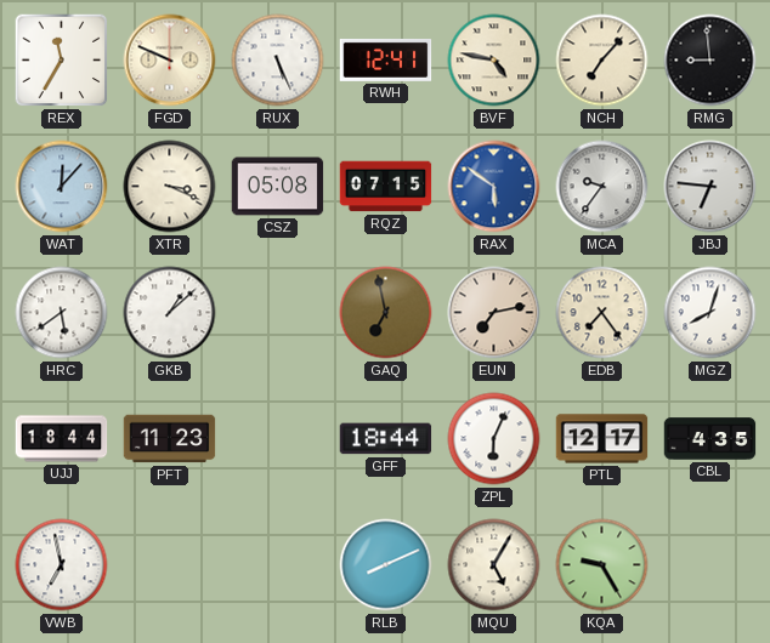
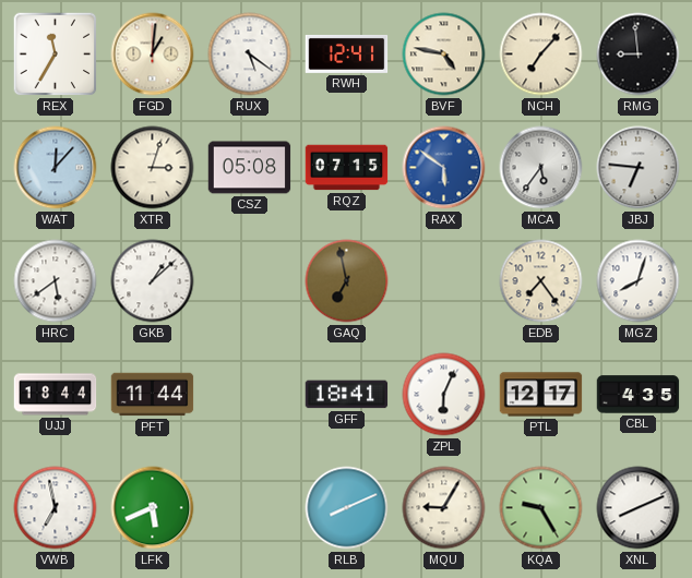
FGD: 9:49 -> 1:01
RUX: 5:26 -> 5:21
XTR: 3:19 -> 3:03
MCA: 9:36 -> 5:36
EUN: 7:13 -> none
PFT: 11:23 -> 11:44
GFF: 18:44 -> 18:41
LFK: none -> 5:41
MQU: 5:05 -> 9:05
XNL: none -> 8:11
